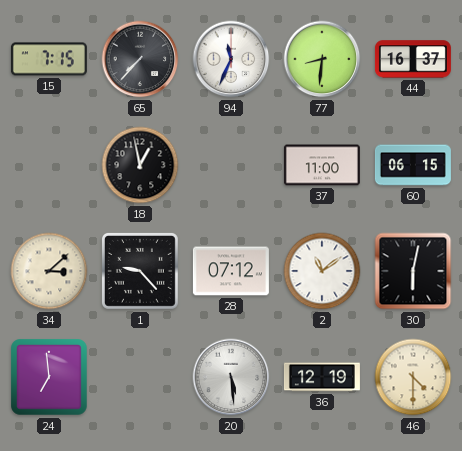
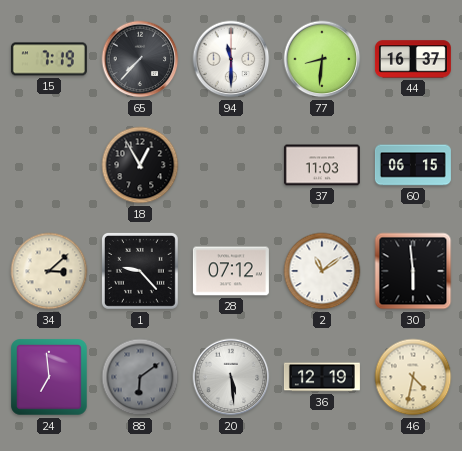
15: 7:15 -> 7:19
94: 11:34 -> 11:30
18: 12:58 -> 12:55
37: 11:00 -> 11:03
30: 6:02 -> 5:59
88: none -> 6:09
46: 4:30 -> 4:32
